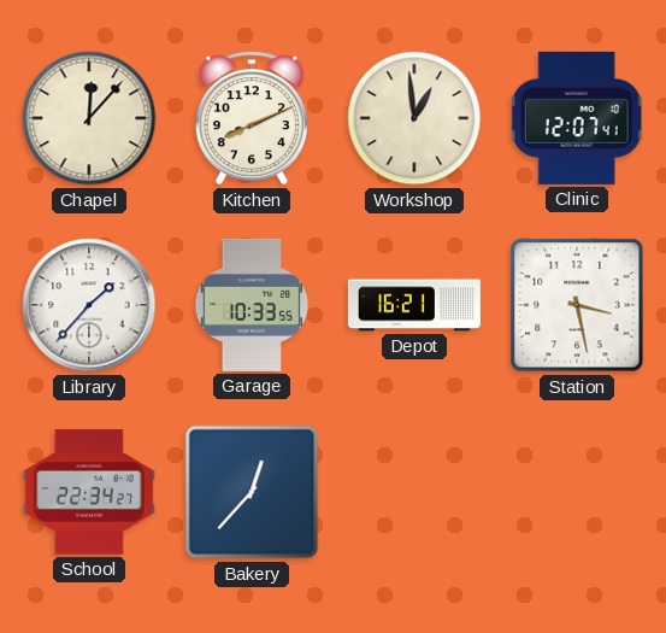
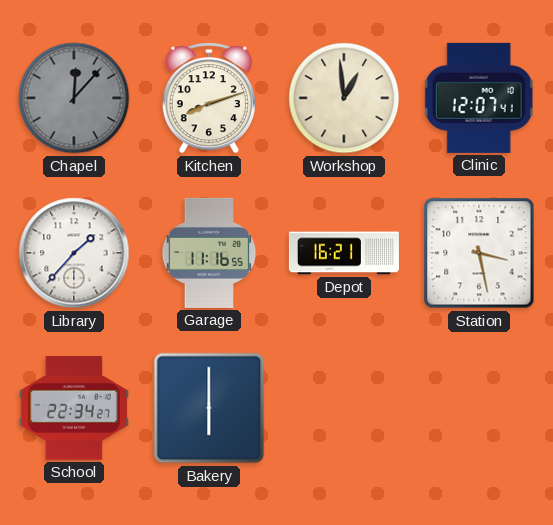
Chapel dial: cream -> grey
Kitchen: 8:11 -> 8:12
Garage: 10:33 -> 11:16
Bakery: 12:37 -> 6:00
